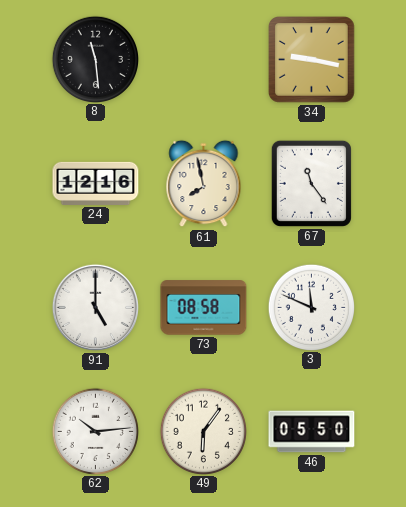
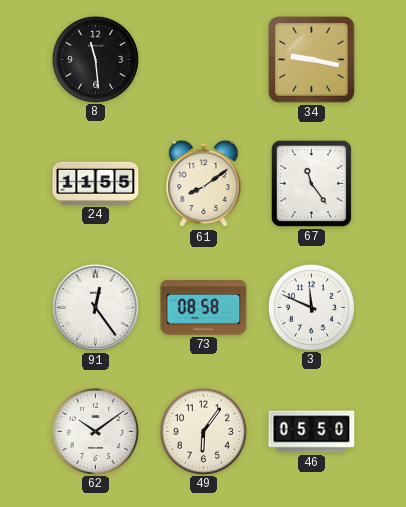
24: 12:16 -> 11:55
61: 7:58 -> 8:09
91: 5:00 -> 12:24
62: 10:14 -> 10:09
